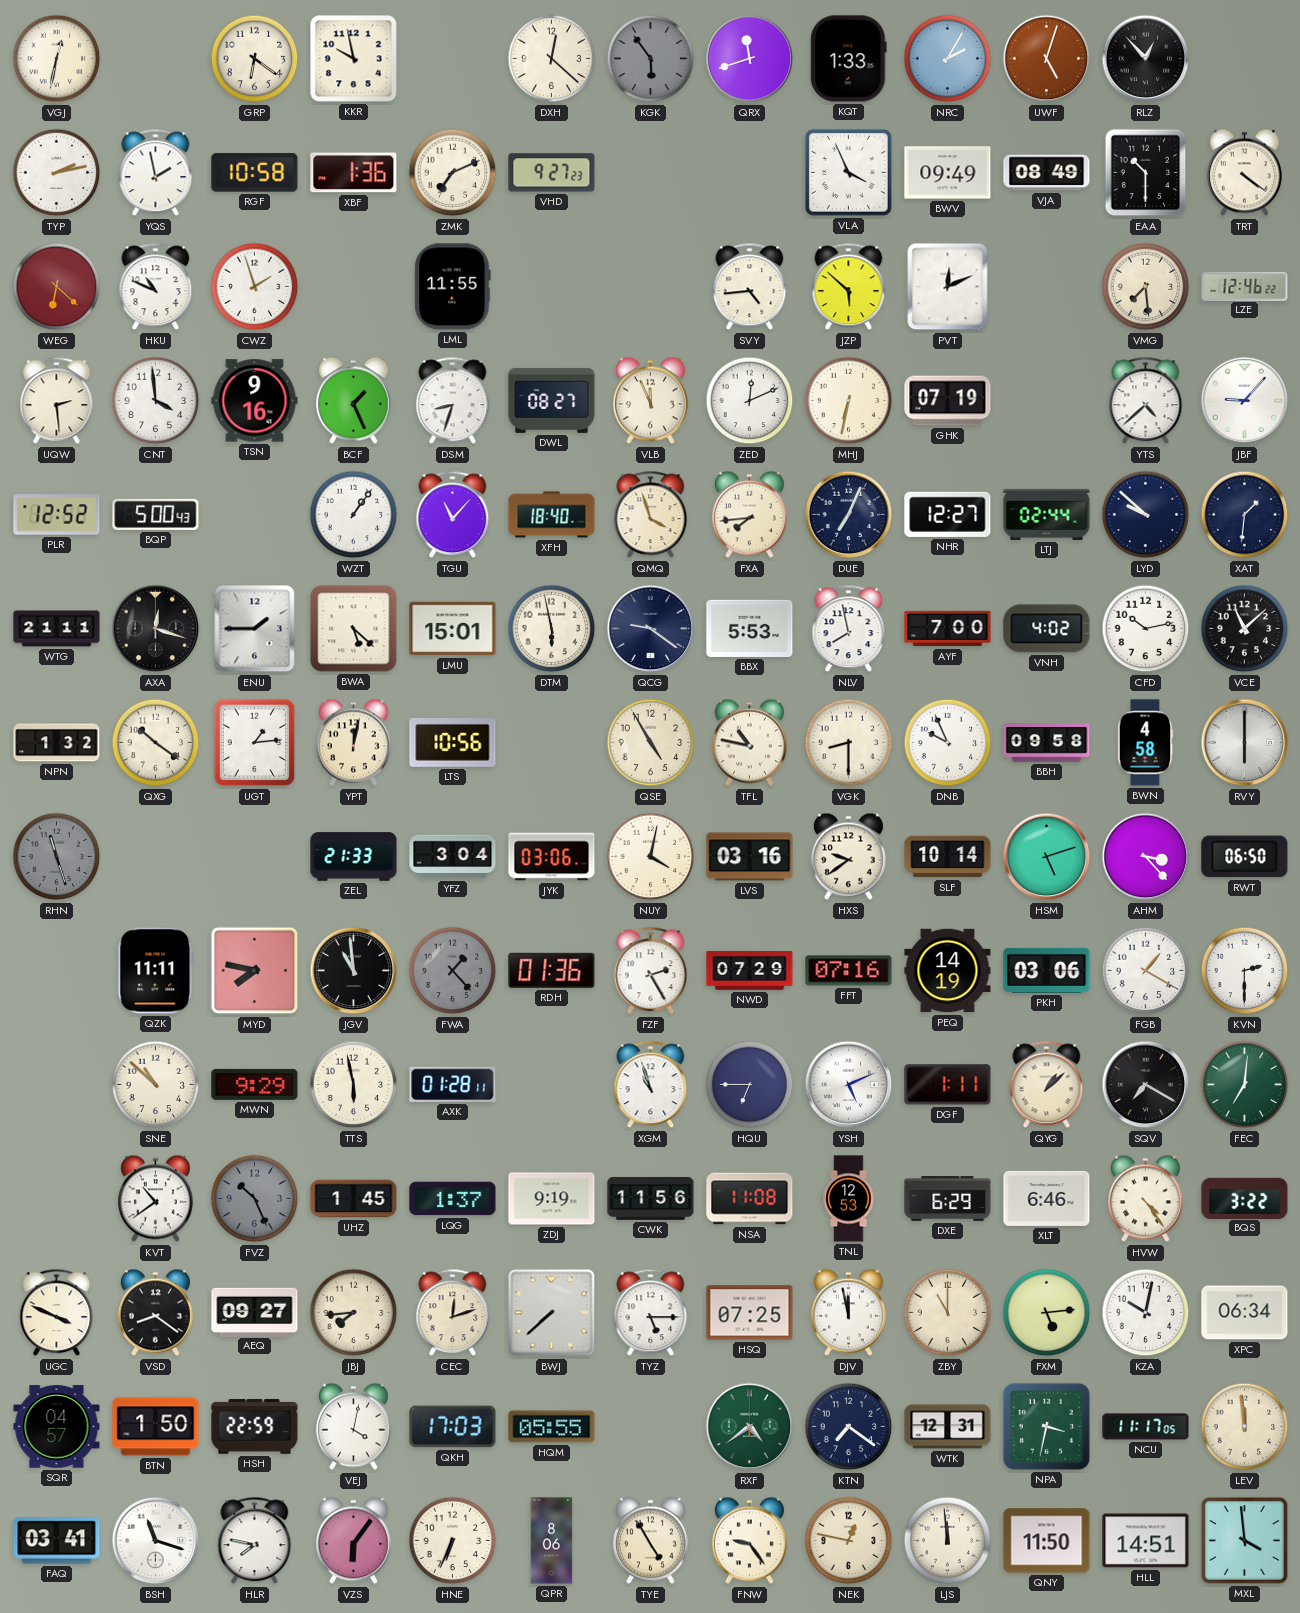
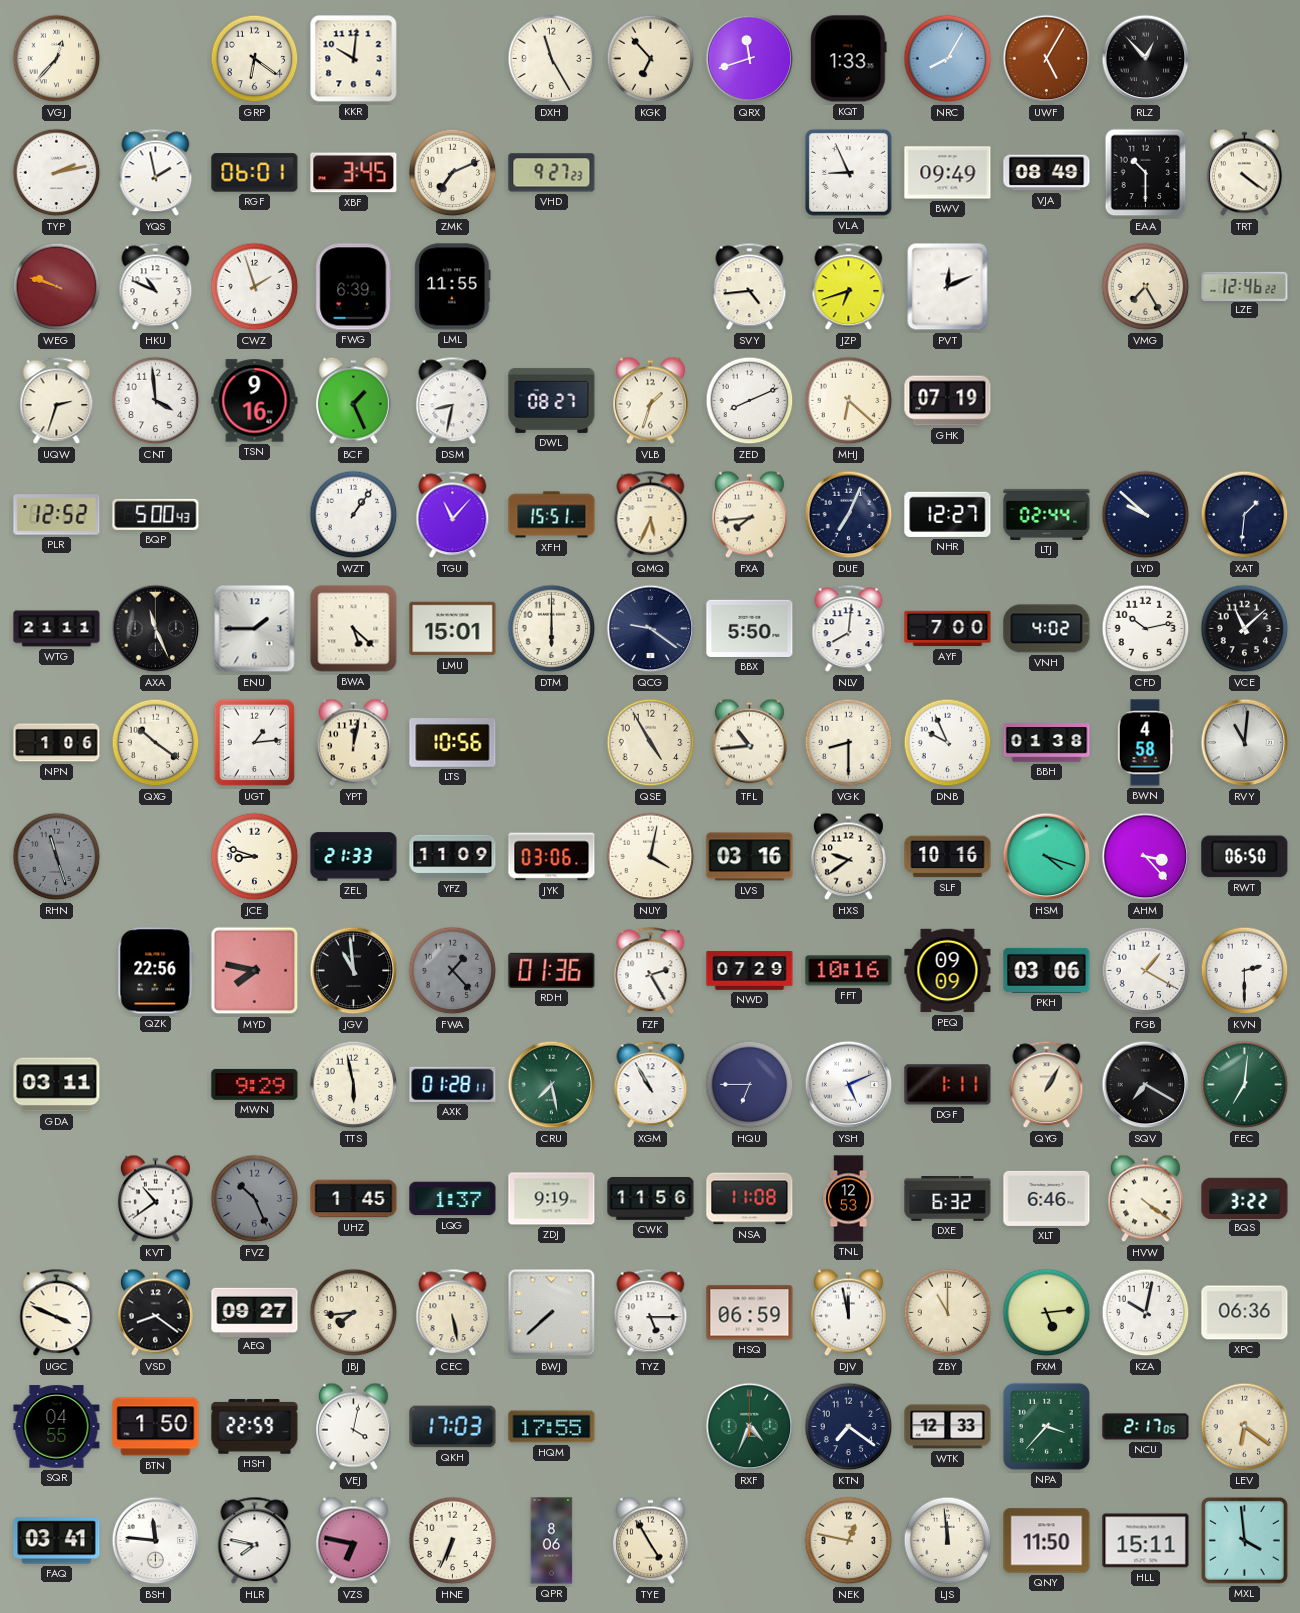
VGJ: 12:32 -> 12:37
KKR: 9:58 -> 10:01
DXH: 12:22 -> 11:25
KGK: 5:54 -> 6:53
KGK dial: grey -> cream
NRC: 2:05 -> 8:05
UWF: 5:03 -> 5:05
RGF: 10:58 -> 06:01
XBF: 1:36 -> 3:45
VLA: 3:56 -> 8:56
WEG: 6:22 -> 9:48
FWG: none -> 6:39
JZP: 5:52 -> 6:42
VMG: 7:29 -> 7:25
UQW: 2:29 -> 2:33
DSM: 8:33 -> 8:32
VLB: 11:56 -> 1:33
ZED: 12:11 -> 8:11
MHJ: 6:32 -> 6:22
YTS: 4:38 -> none
JBF: 9:07 -> none
XFH: 18:40 -> 15:51
QMQ: 3:57 -> 5:34
AXA: 12:18 -> 11:26
DTM: 5:58 -> 6:00
BBX: 5:53 -> 5:50
NLV: 7:58 -> 8:01
NPN: 1:32 -> 1:06
TFL: 10:47 -> 10:44
BBH: 09:58 -> 01:38
RVY: 6:00 -> 11:01
JCE: none -> 8:48
YFZ: 3:04 -> 11:09
SLF: 10:14 -> 10:16
HSM: 5:12 -> 4:18
QZK: 11:11 -> 22:56
FFT: 07:16 -> 10:16
PEQ: 14:19 -> 09:09
GDA: none -> 03:11
SNE: 10:52 -> none
CRU: none -> 7:28
XGM: 10:57 -> 10:55
QYG: 1:08 -> 1:05
DXE: 6:29 -> 6:32
HVW: 4:24 -> 4:21
CEC: 12:12 -> 5:28
HSQ: 07:25 -> 06:59
XPC: 06:34 -> 06:36
SQR: 04:57 -> 04:55
HQM: 05:55 -> 17:55
RXF: 4:39 -> 4:34
WTK: 12:31 -> 12:33
NPA: 3:32 -> 3:37
NCU: 11:17 -> 2:17
LEV: 11:59 -> 6:21
BSH: 11:18 -> 11:46
VZS: 6:06 -> 6:47
FNW: 9:24 -> none
HLL: 14:51 -> 15:11
